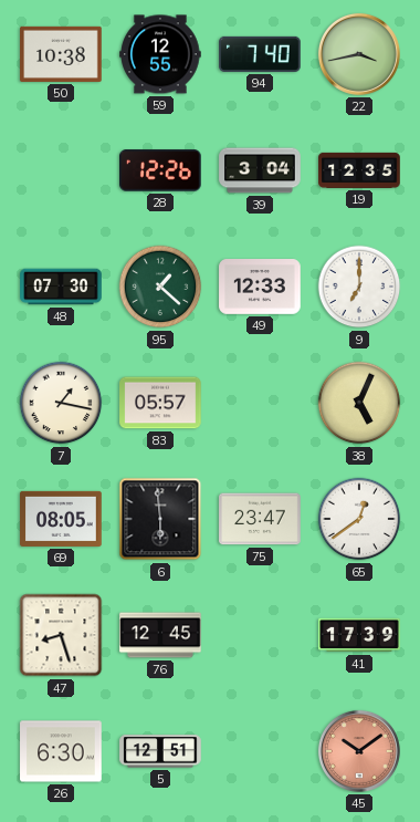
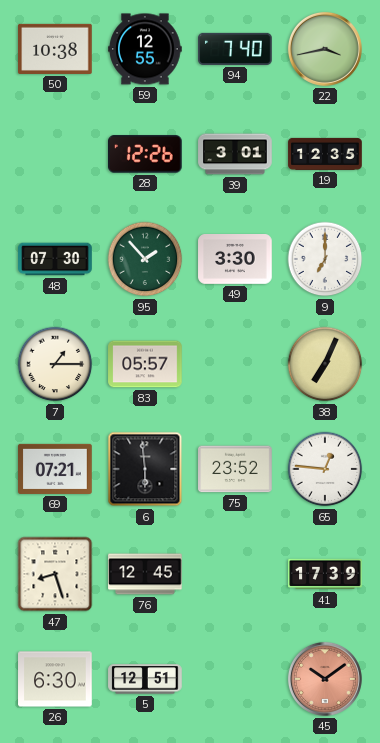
39: 3:04 -> 3:01
95: 1:22 -> 1:53
49: 12:33 -> 3:30
7: 1:17 -> 1:15
38: 5:04 -> 7:04
69: 08:05 -> 07:21
75: 23:47 -> 23:52
65: 12:39 -> 12:46
